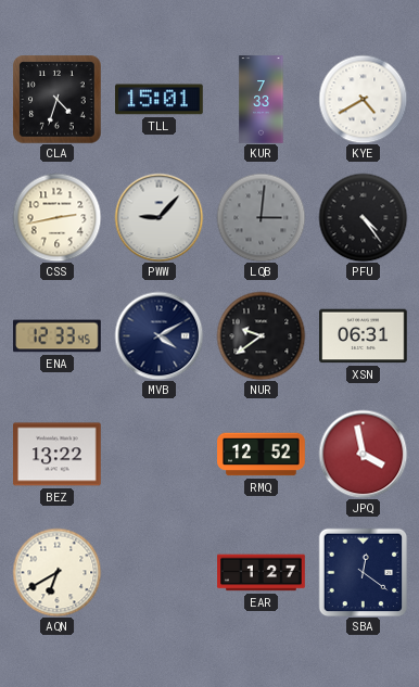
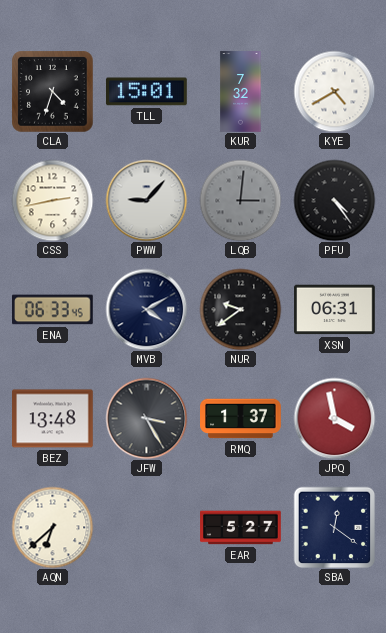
KUR: 7:33 -> 7:32
ENA: 12:33 -> 06:33
BEZ: 13:22 -> 13:48
JFW: none -> 3:25
RMQ: 12:52 -> 1:37
AQN: 6:40 -> 6:38
EAR: 1:27 -> 5:27
